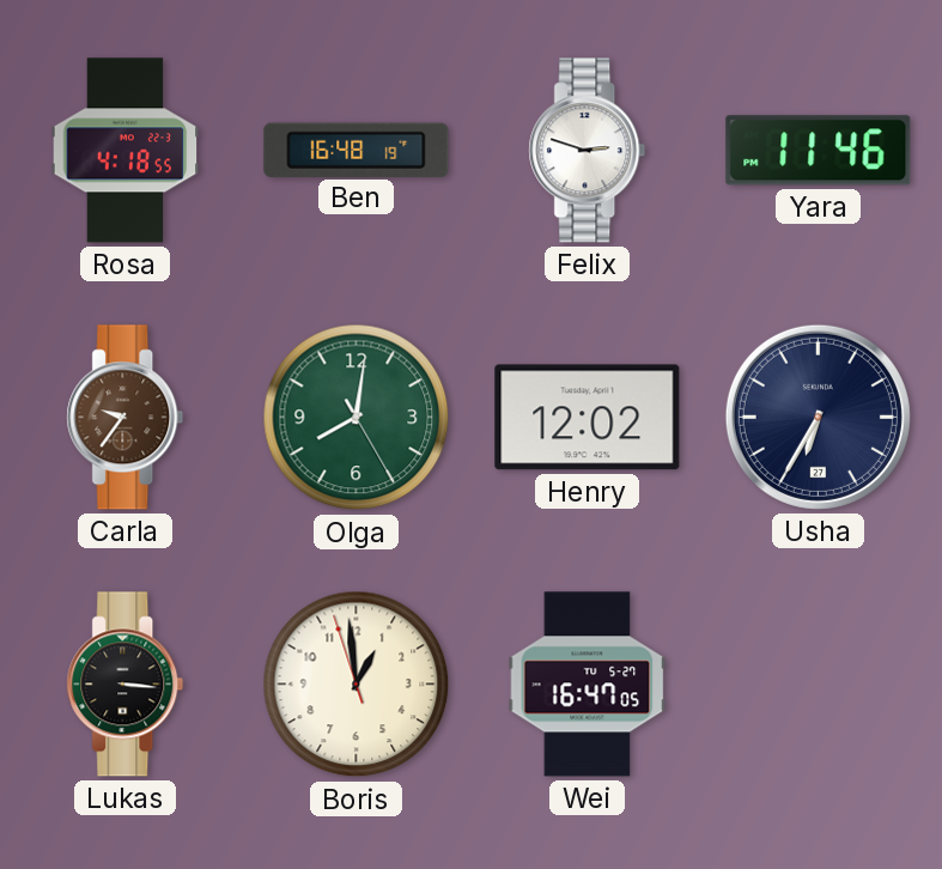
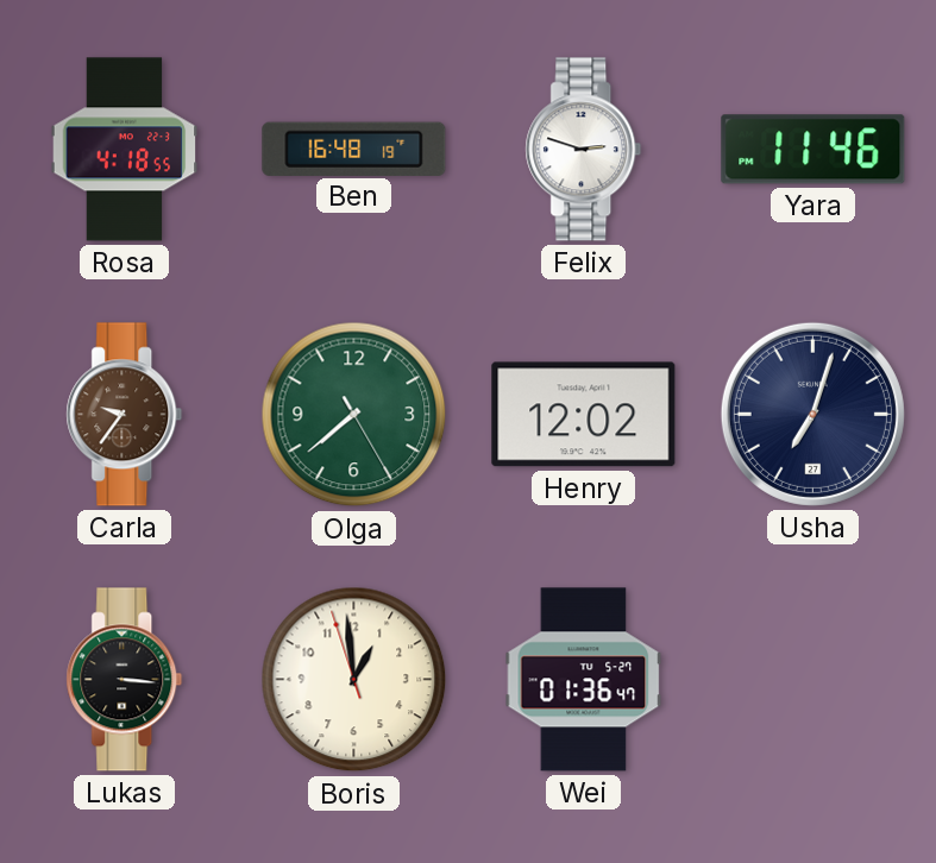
Olga: 8:01 -> 7:38
Usha: 6:35 -> 7:03
Wei: 16:47 -> 01:36
